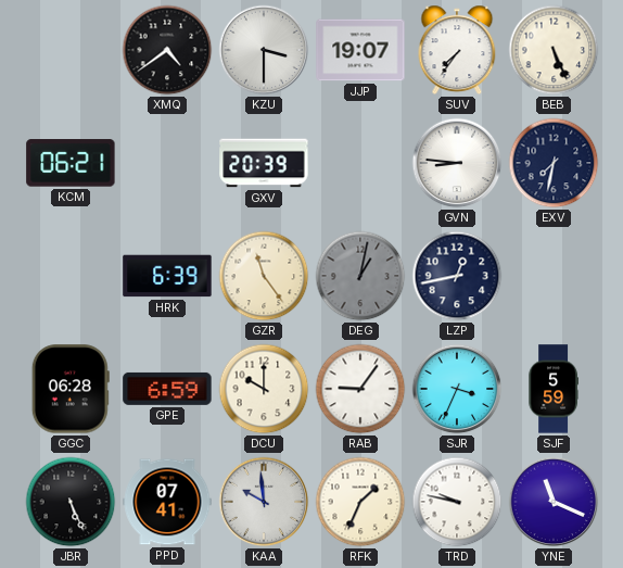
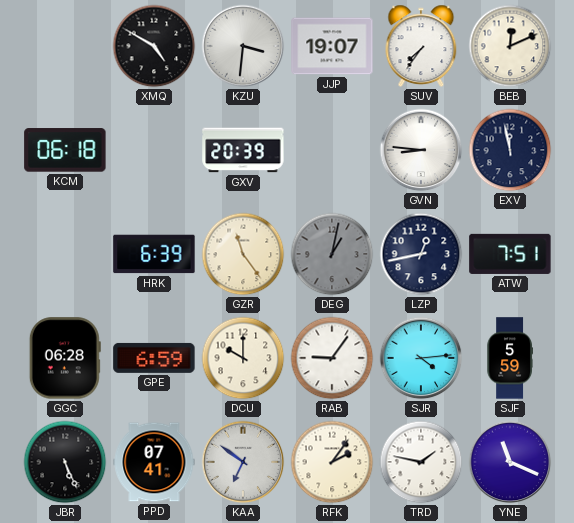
XMQ: 4:39 -> 4:50
KZU: 3:30 -> 3:31
BEB: 5:26 -> 12:11
KCM: 06:21 -> 06:18
EXV: 7:32 -> 11:58
ATW: none -> 7:51
SJR: 3:34 -> 4:14
KAA: 9:59 -> 6:51
RFK: 1:34 -> 2:06
TRD: 9:47 -> 1:47
